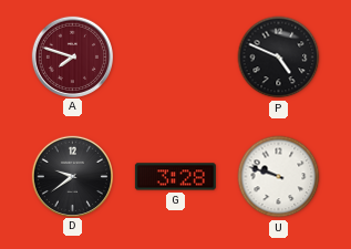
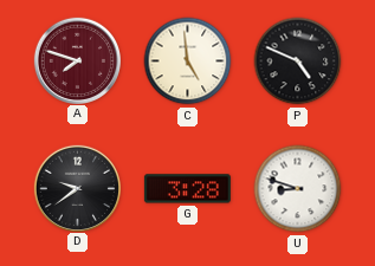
C: none -> 4:59
U: 9:48 -> 8:48
